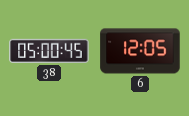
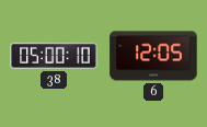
38: 05:00:45 -> 05:00:10
